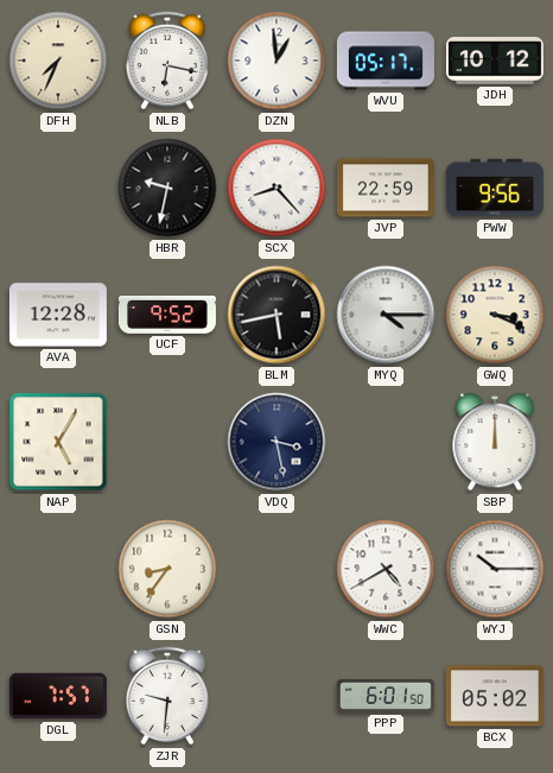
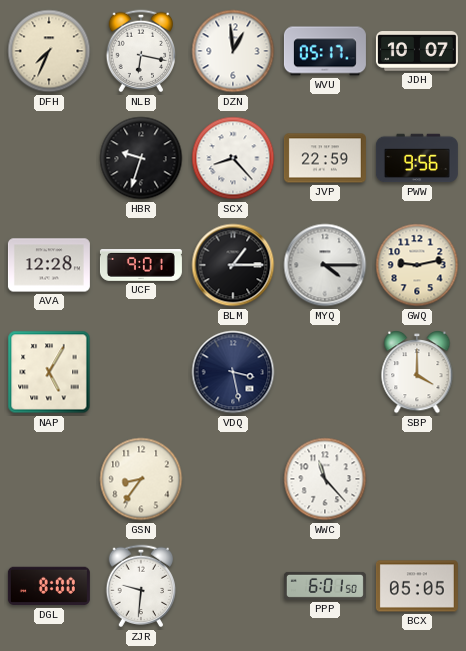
JDH: 10:12 -> 10:07
HBR: 9:32 -> 9:33
UCF: 9:52 -> 9:01
BLM: 5:43 -> 1:15
GWQ: 3:19 -> 9:13
SBP: 12:00 -> 4:00
WWC: 4:40 -> 11:23
WYJ: 10:15 -> none
DGL: 7:57 -> 8:00
BCX: 05:02 -> 05:05
